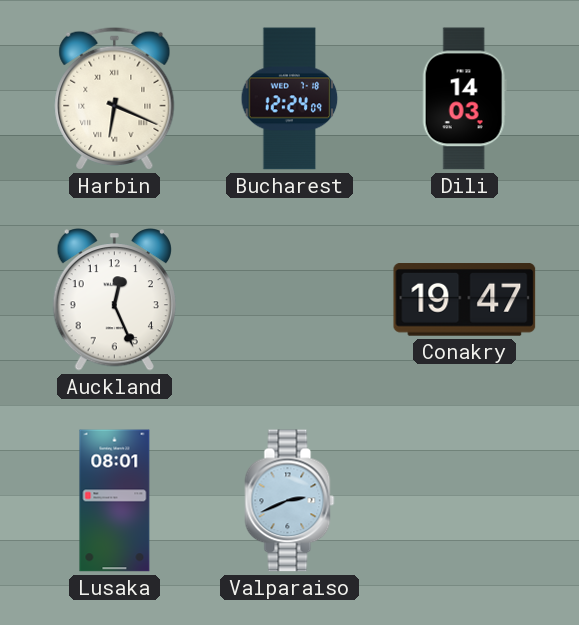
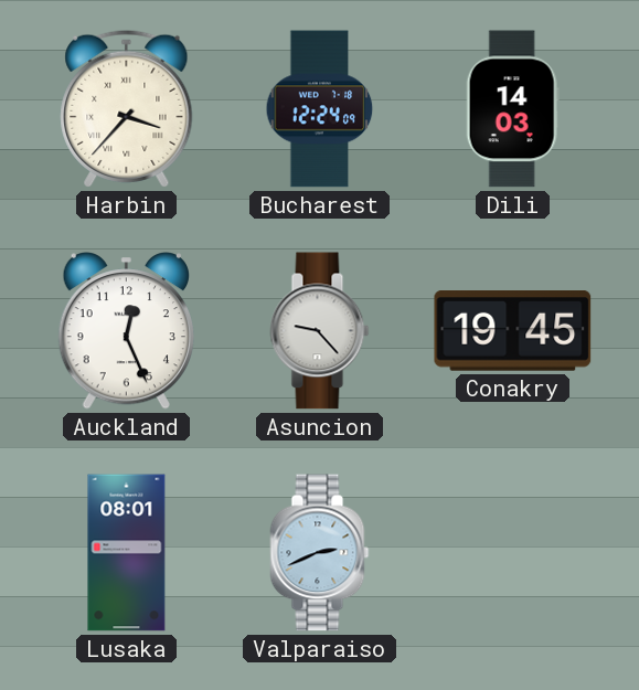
Harbin: 6:19 -> 3:37
Asuncion: none -> 9:23
Conakry: 19:47 -> 19:45
